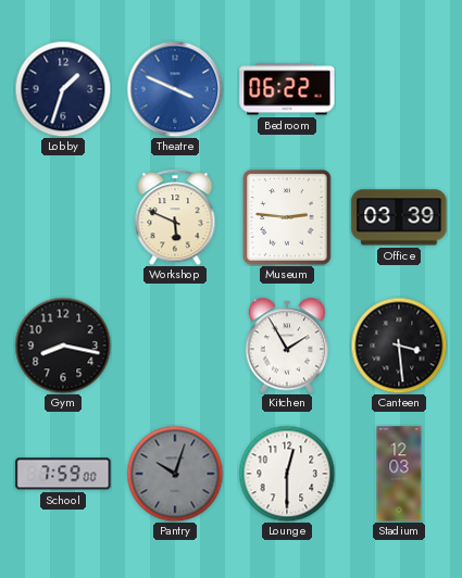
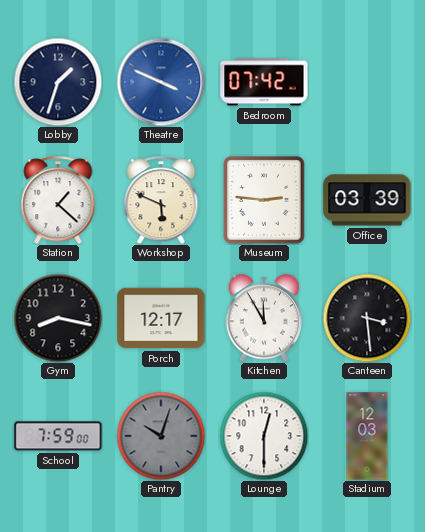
Bedroom: 06:22 -> 07:42
Station: none -> 1:22
Porch: none -> 12:17
Kitchen: 1:55 -> 11:55
